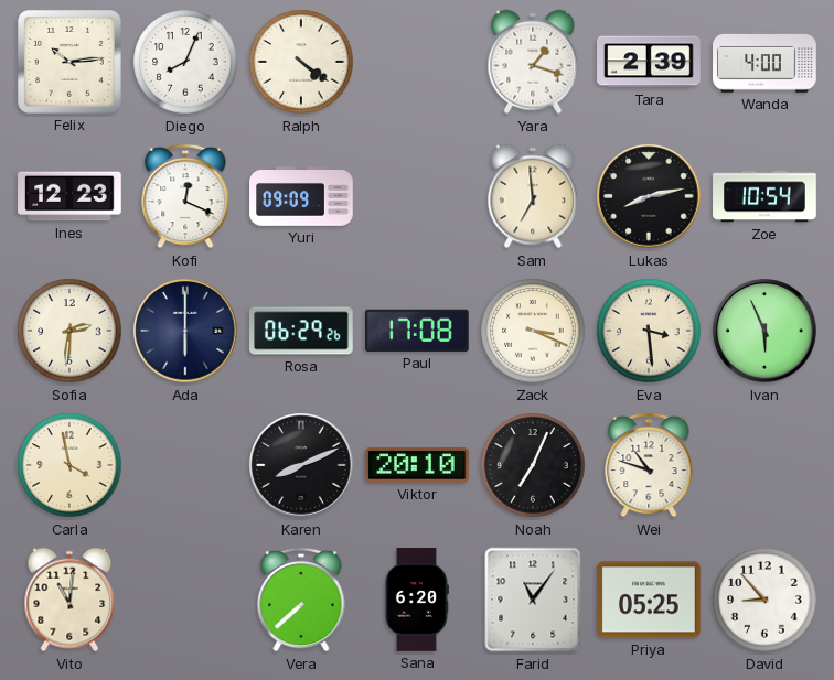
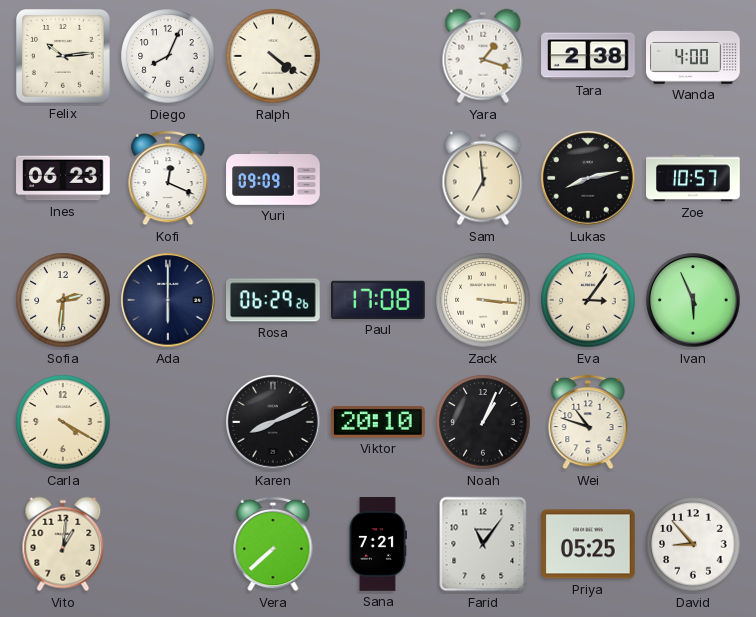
Tara: 2:39 -> 2:38
Ines: 12:23 -> 06:23
Zoe: 10:54 -> 10:57
Zack: 3:19 -> 3:16
Eva: 3:29 -> 3:06
Carla: 3:58 -> 4:20
Noah: 7:04 -> 1:04
Vito: 11:01 -> 1:01
Sana: 6:20 -> 7:21
